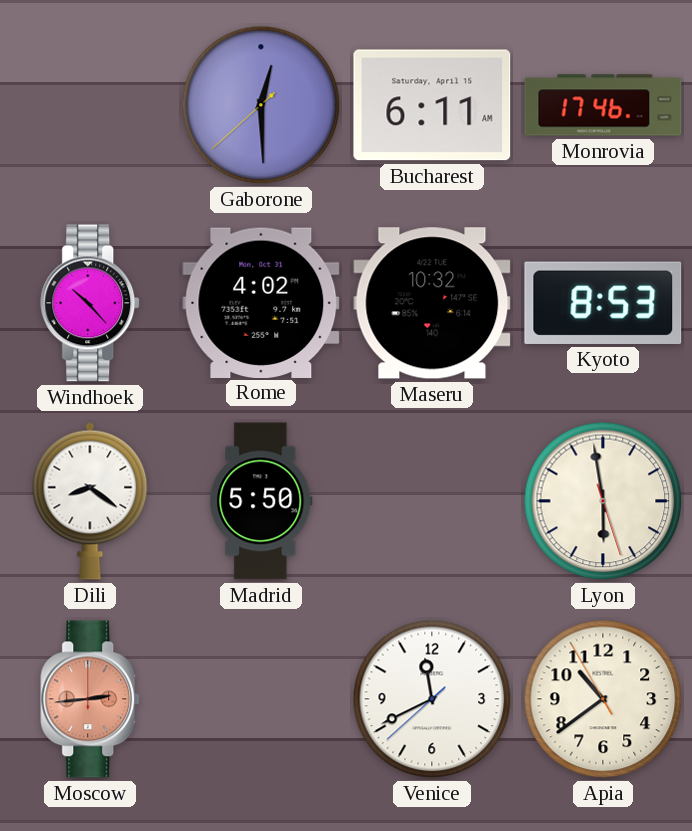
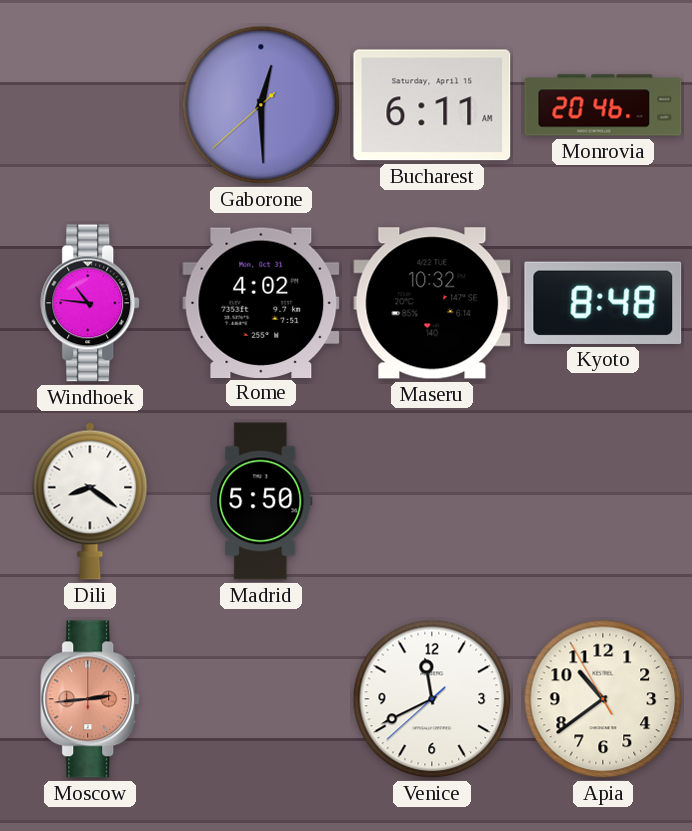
Monrovia: 17:46 -> 20:46
Windhoek: 10:23 -> 10:46
Kyoto: 8:53 -> 8:48
Lyon: 5:58 -> none
